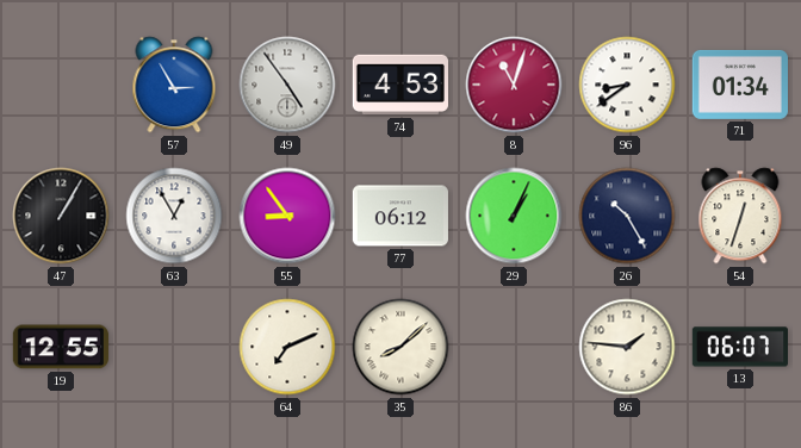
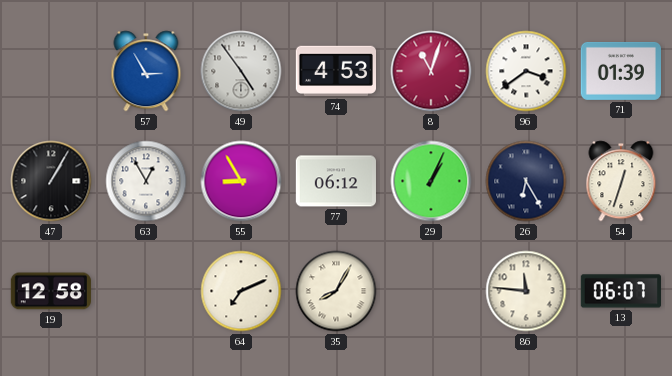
96: 8:39 -> 3:39
71: 01:34 -> 01:39
55: 8:54 -> 8:55
26: 10:25 -> 6:25
19: 12:55 -> 12:58
35: 8:08 -> 8:05
86: 1:46 -> 11:46
